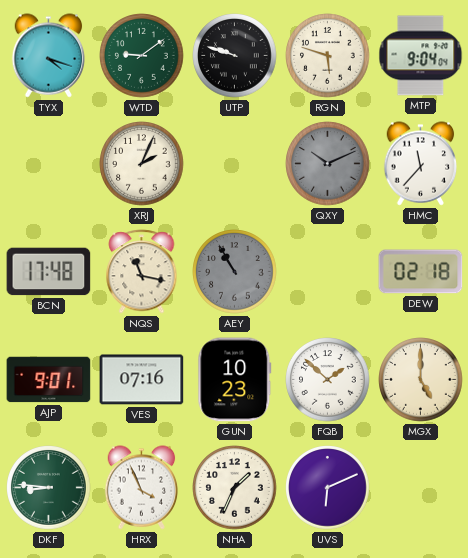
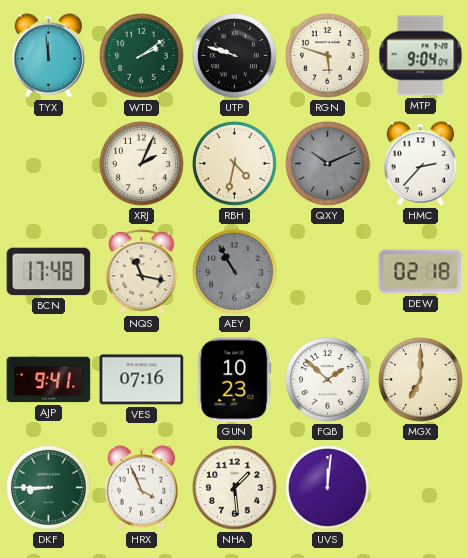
TYX: 4:18 -> 11:59
WTD: 9:09 -> 2:09
RBH: none -> 4:32
HMC: 11:37 -> 2:37
AJP: 9:01 -> 9:41
MGX: 5:00 -> 7:00
DKF: 8:46 -> 8:45
NHA: 1:34 -> 1:29
UVS: 6:11 -> 12:01
